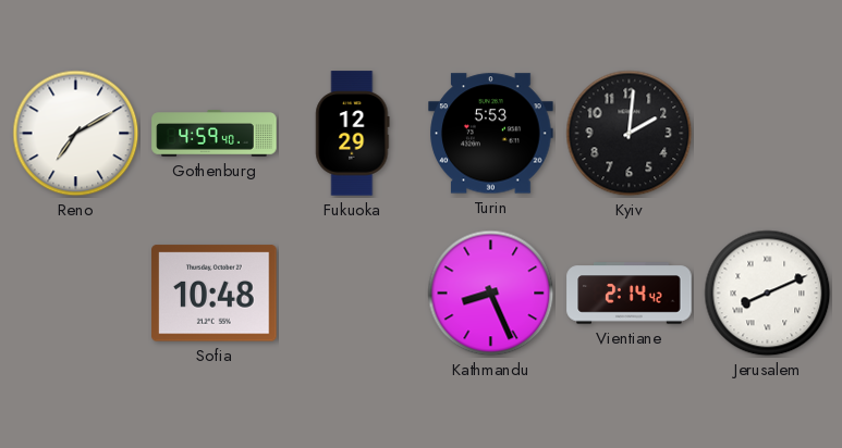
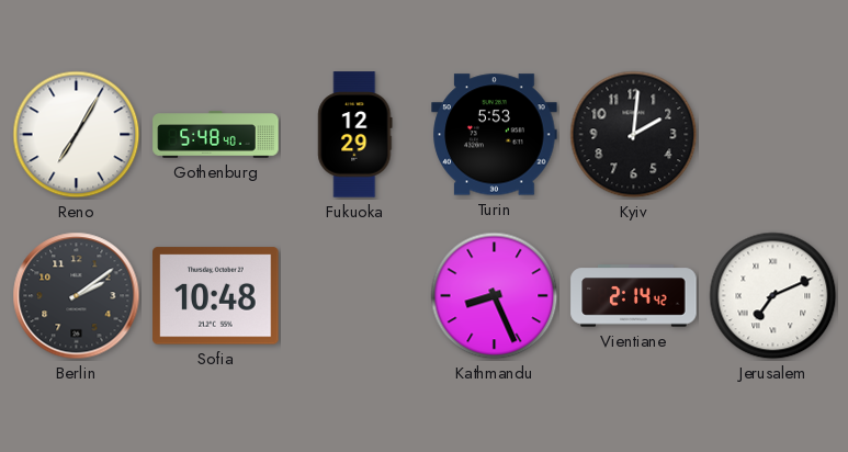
Reno: 7:10 -> 7:05
Gothenburg: 4:59 -> 5:48
Berlin: none -> 2:09
Jerusalem: 8:11 -> 7:11
